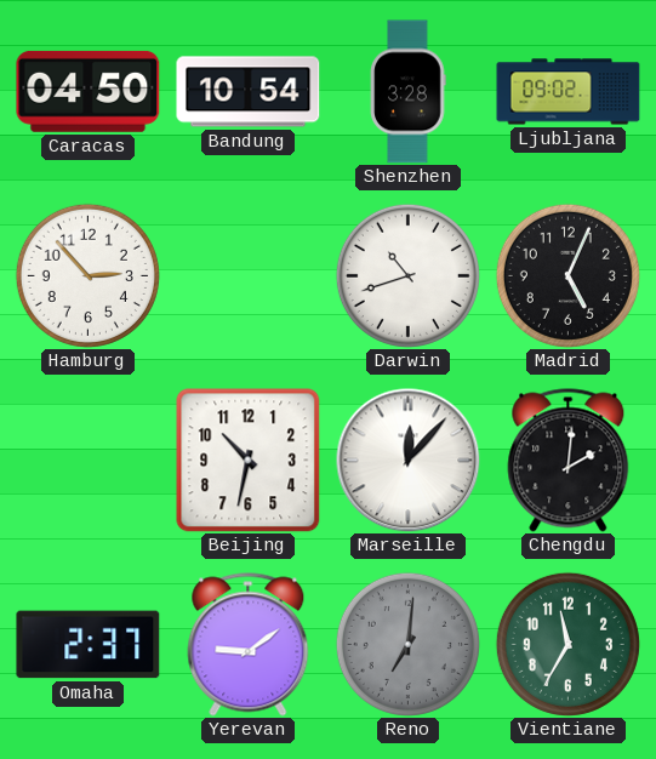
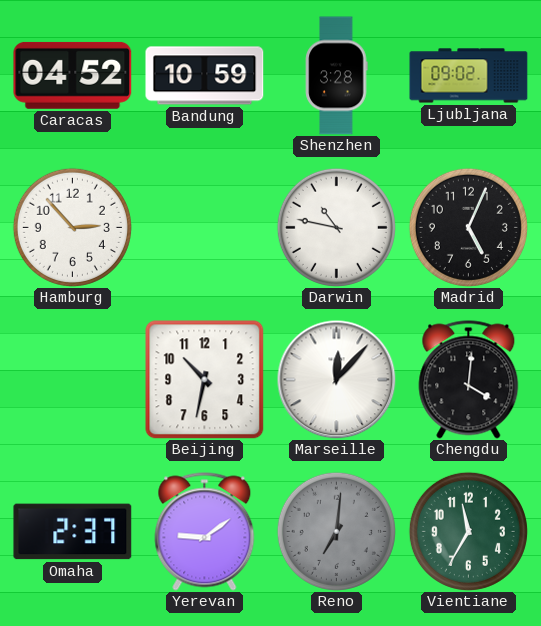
Caracas: 04:50 -> 04:52
Bandung: 10:54 -> 10:59
Darwin: 10:42 -> 10:47
Chengdu: 2:01 -> 4:01
